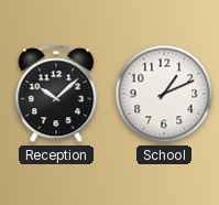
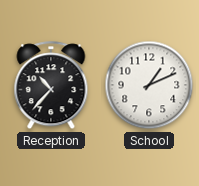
Reception: 10:08 -> 10:37
